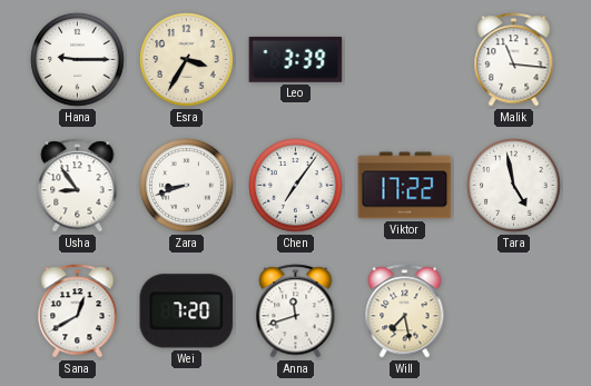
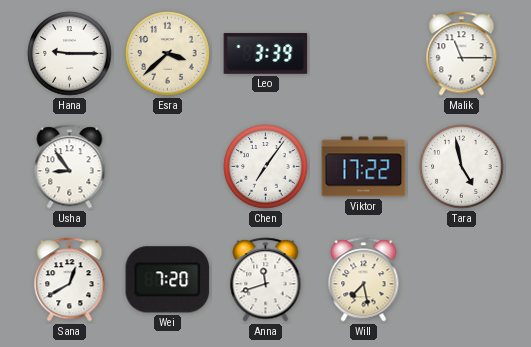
Esra: 3:35 -> 3:38
Malik: 11:16 -> 11:15
Zara: 8:42 -> none
